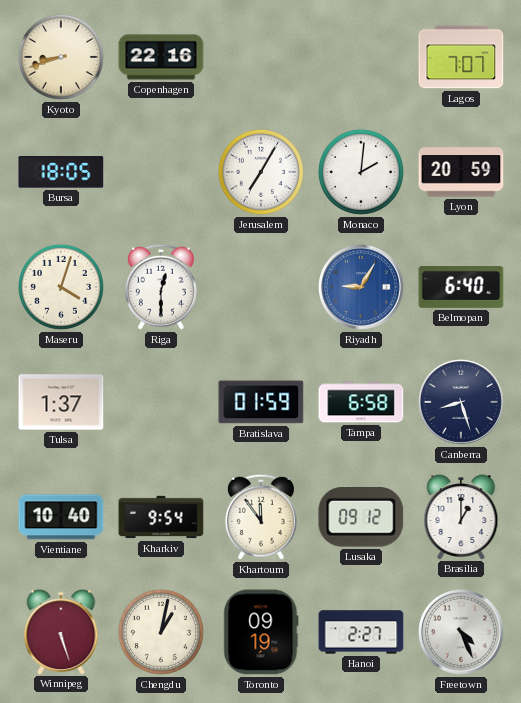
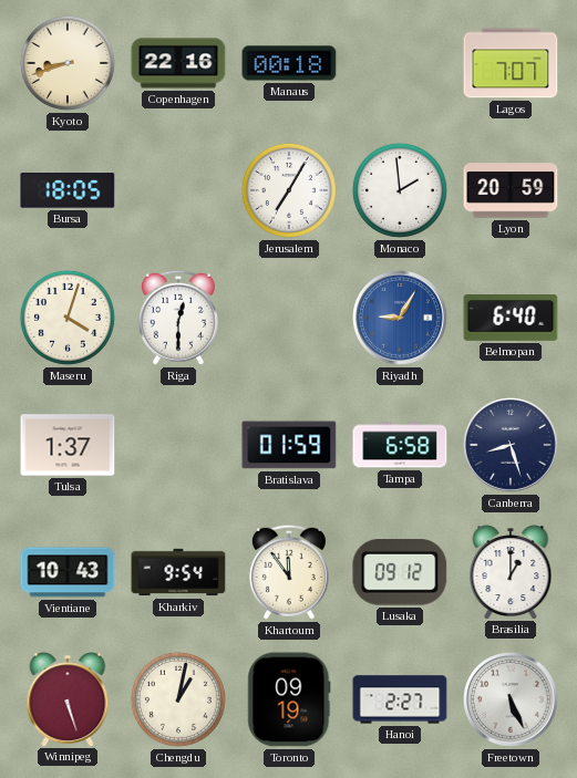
Manaus: none -> 00:18
Monaco: 2:01 -> 1:59
Vientiane: 10:40 -> 10:43
Freetown: 4:26 -> 5:26
